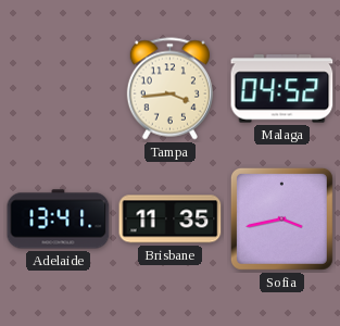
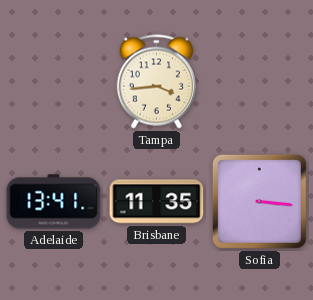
Malaga: 04:52 -> none
Sofia: 3:43 -> 3:16
